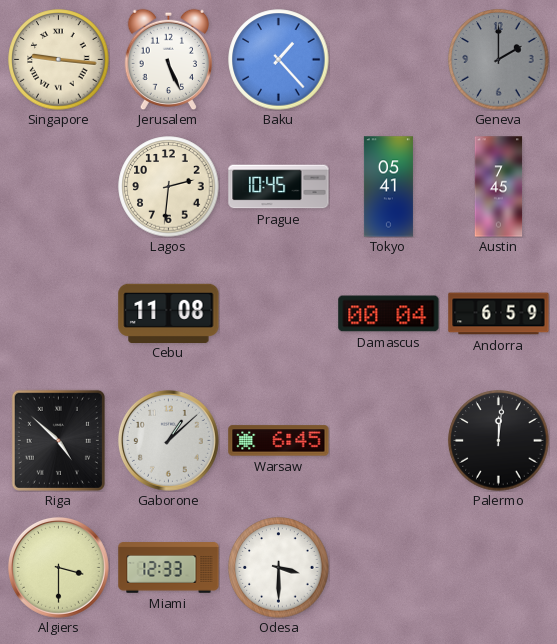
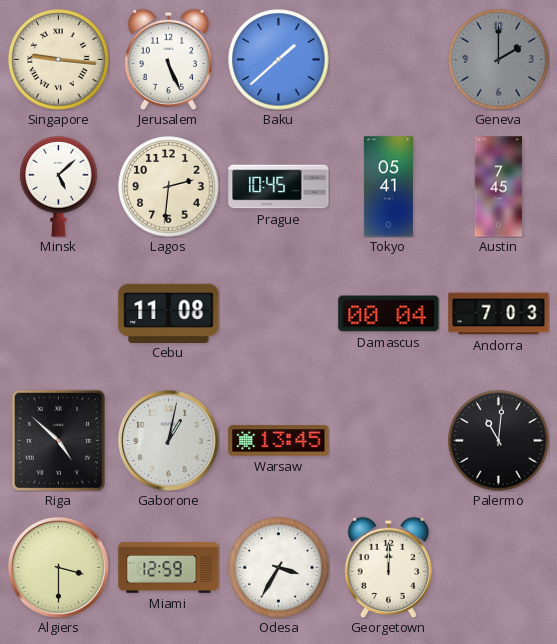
Baku: 1:23 -> 1:38
Minsk: none -> 5:08
Andorra: 6:59 -> 7:03
Gaborone: 1:08 -> 1:02
Warsaw: 6:45 -> 13:45
Palermo: 12:01 -> 11:01
Miami: 12:33 -> 12:59
Odesa: 3:30 -> 3:35
Georgetown: none -> 12:00
